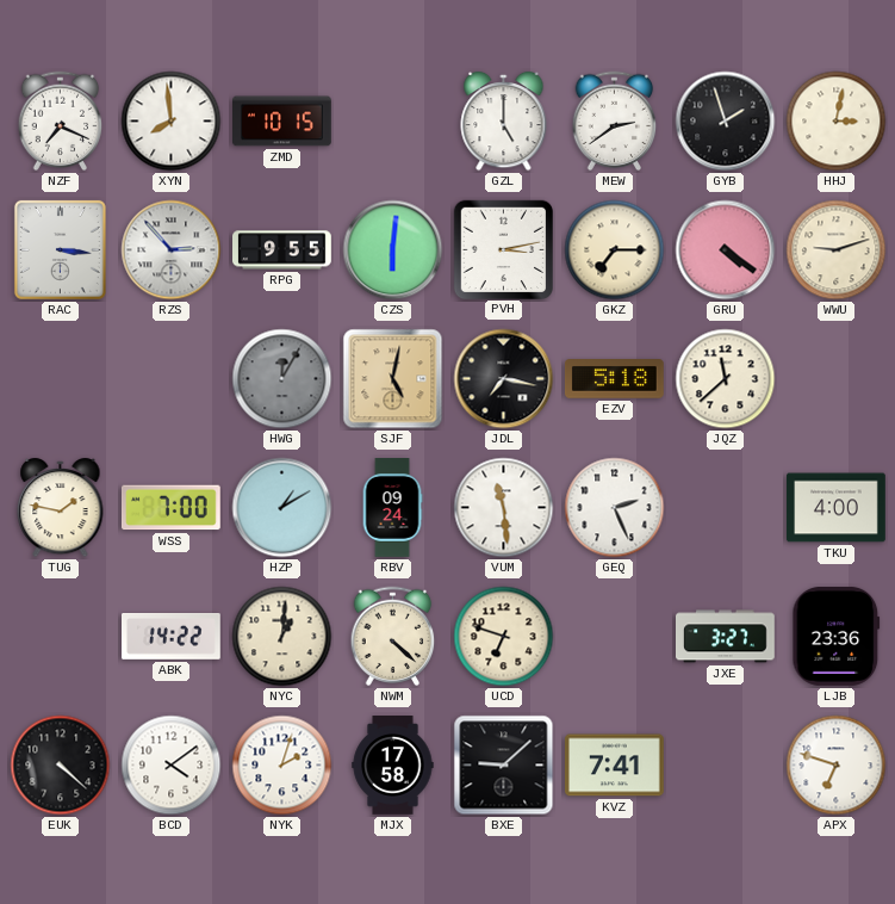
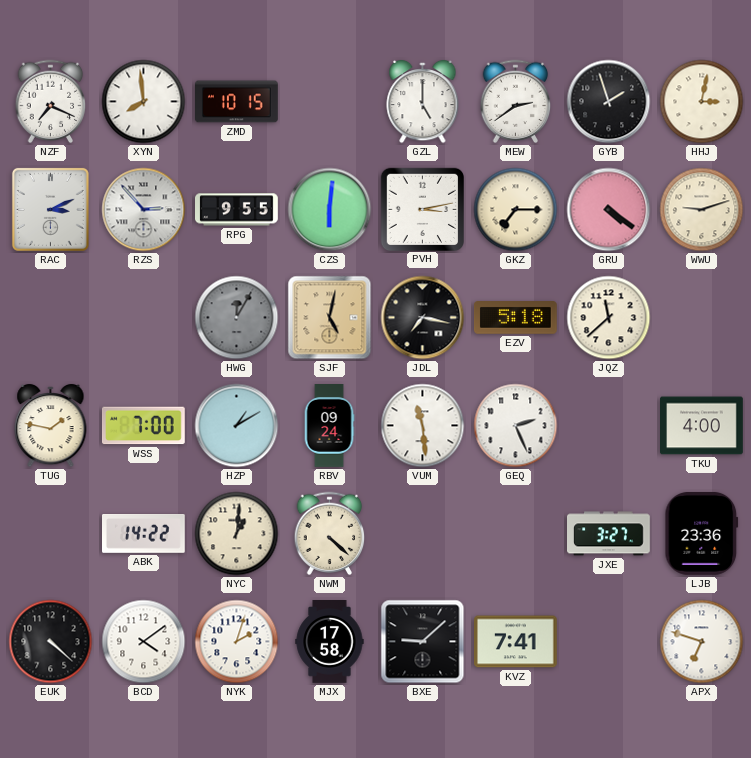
RAC: 3:16 -> 3:11
UCD: 6:48 -> none
